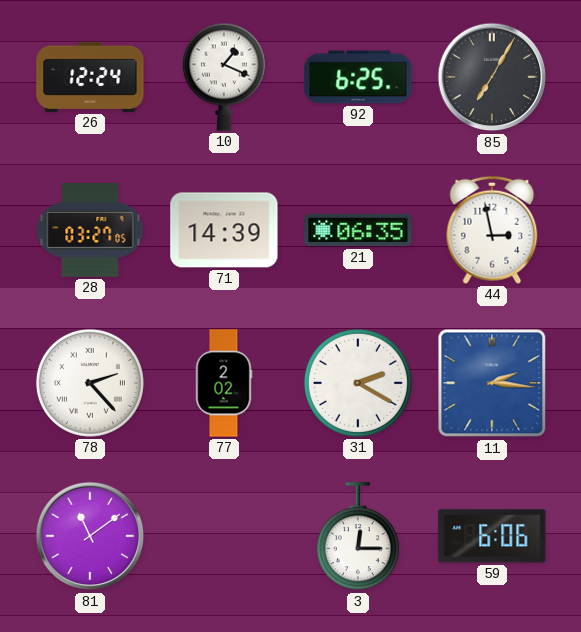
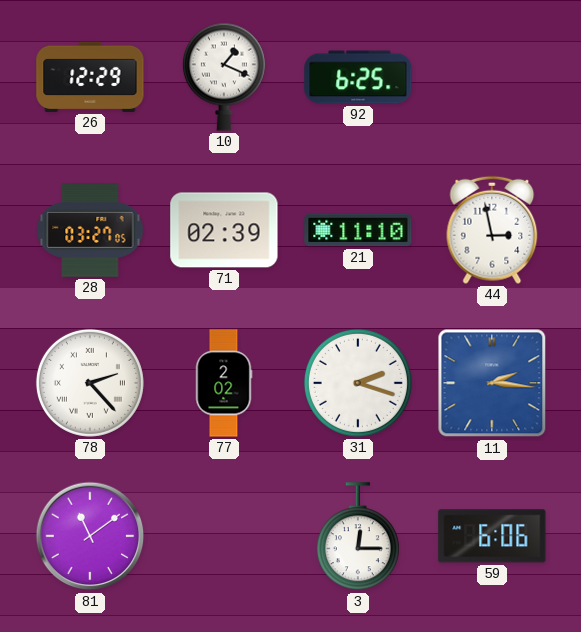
26: 12:24 -> 12:29
85: 7:05 -> none
71: 14:39 -> 02:39
21: 06:35 -> 11:10
31: 2:20 -> 2:18
